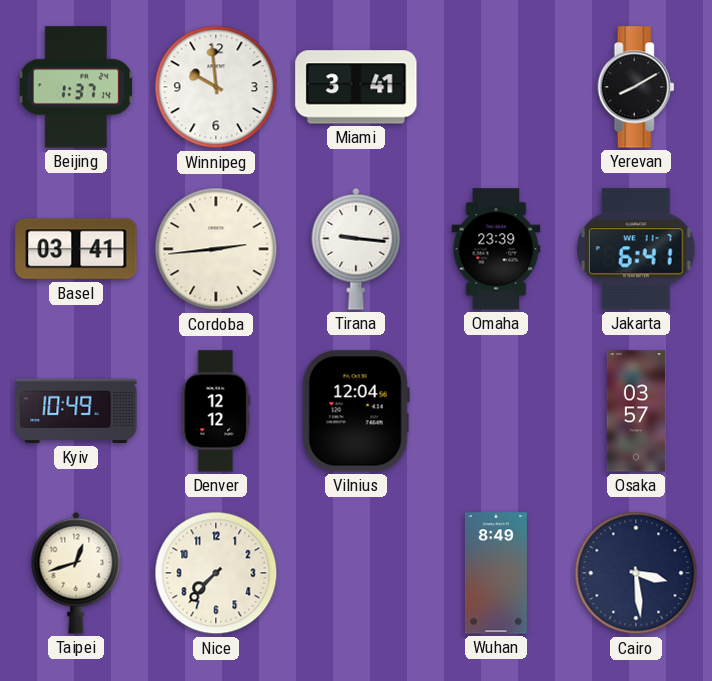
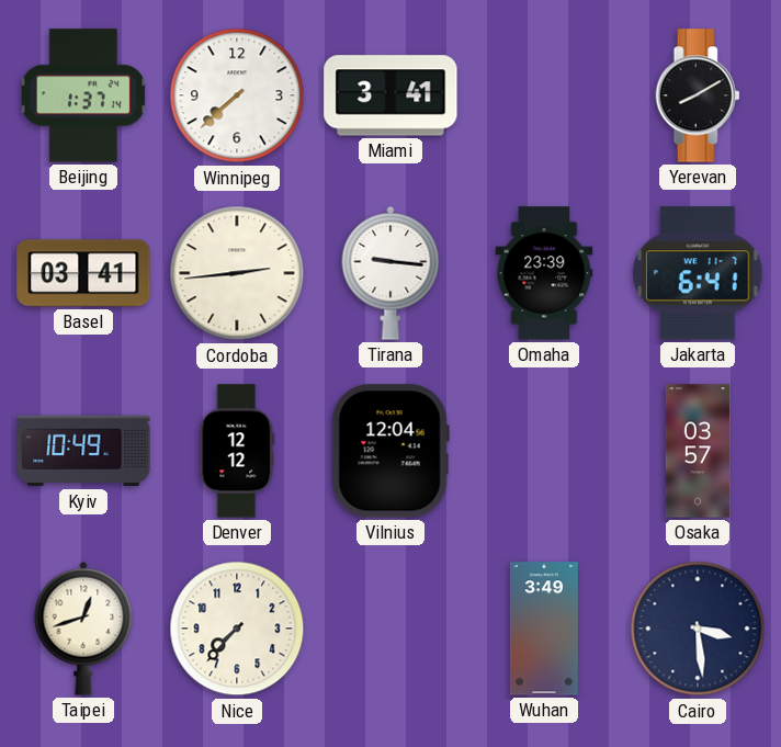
Winnipeg: 9:59 -> 7:38
Wuhan: 8:49 -> 3:49
